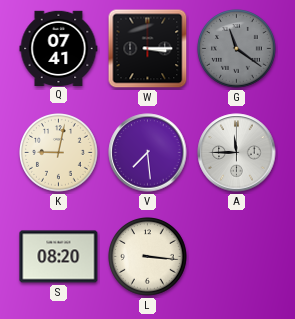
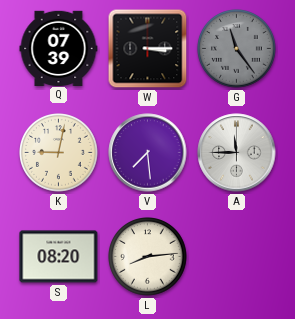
Q: 07:41 -> 07:39
G: 11:21 -> 11:24
L: 3:16 -> 8:14
